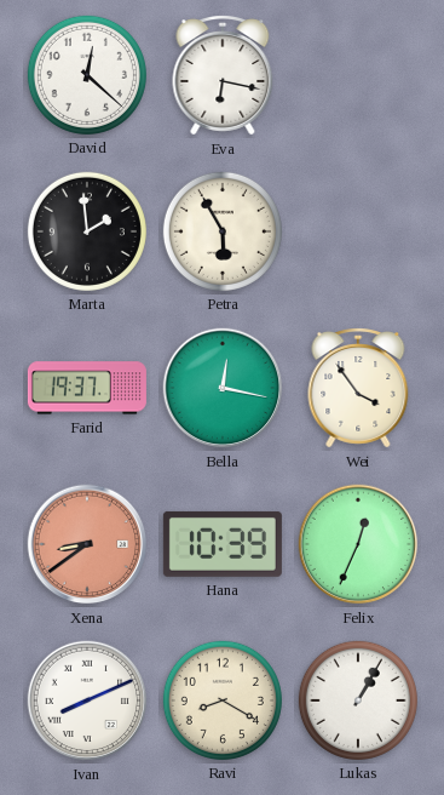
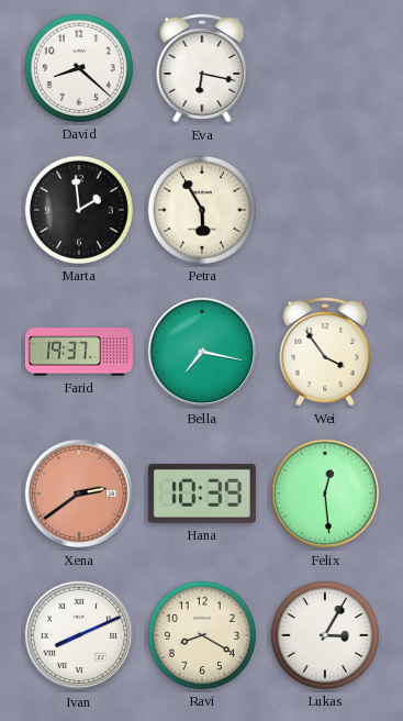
David: 12:22 -> 8:22
Bella: 12:17 -> 7:17
Xena: 8:39 -> 2:39
Felix: 12:34 -> 12:29
Lukas: 1:05 -> 3:05
